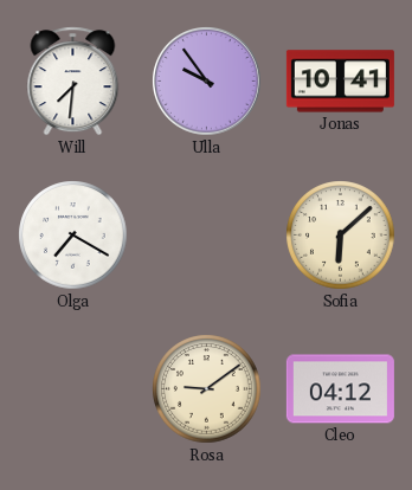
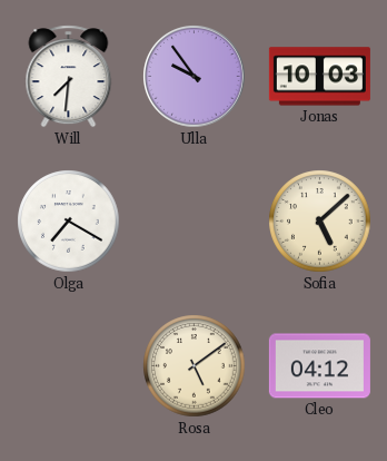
Jonas: 10:41 -> 10:03
Sofia: 6:08 -> 5:08
Rosa: 9:09 -> 5:09
